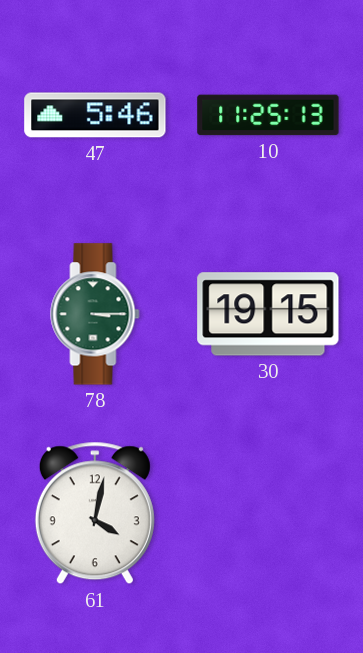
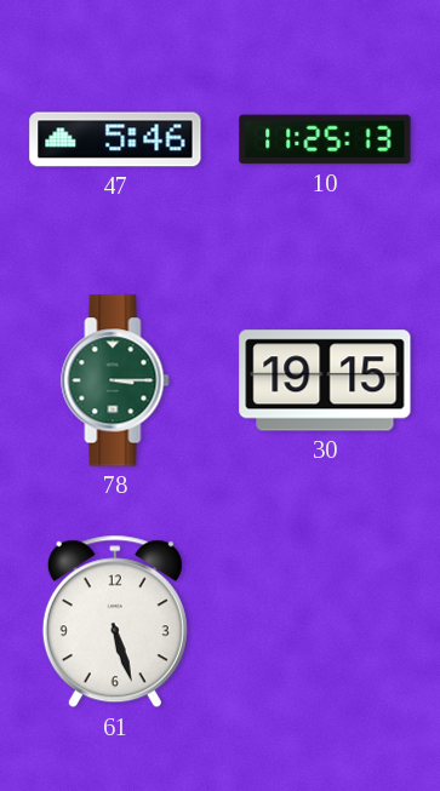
61: 4:02 -> 5:27
